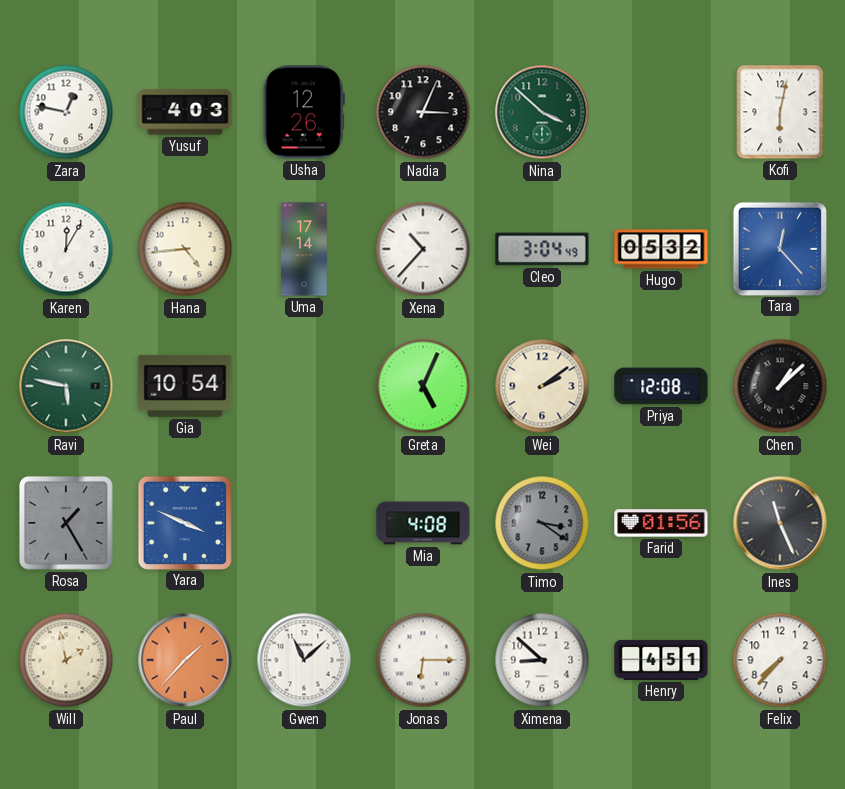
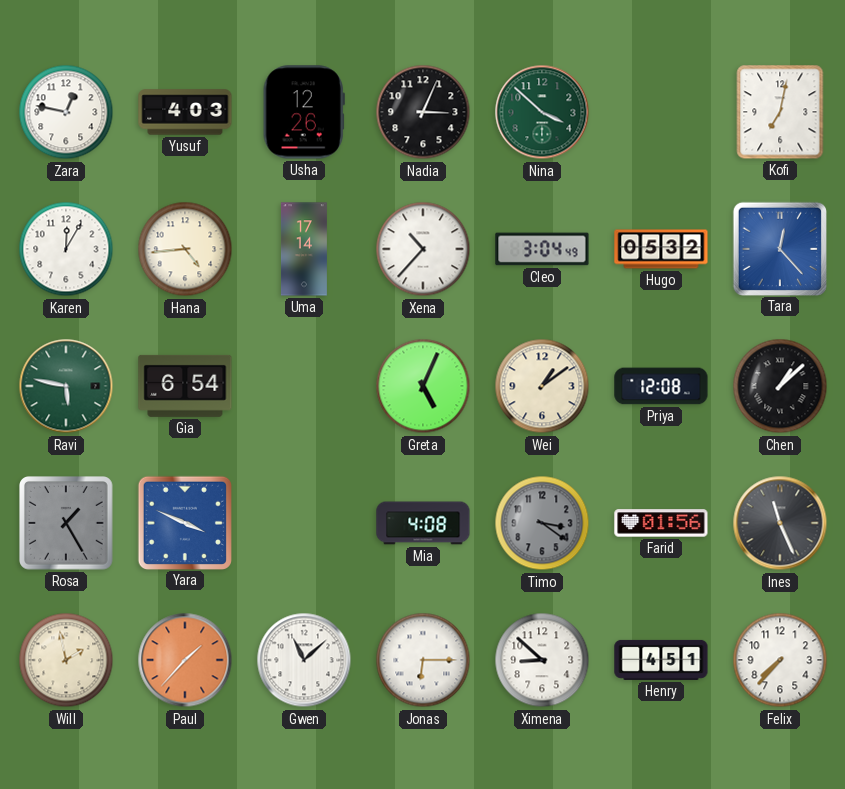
Kofi: 6:02 -> 7:02
Gia: 10:54 -> 6:54
Wei: 2:09 -> 1:09
